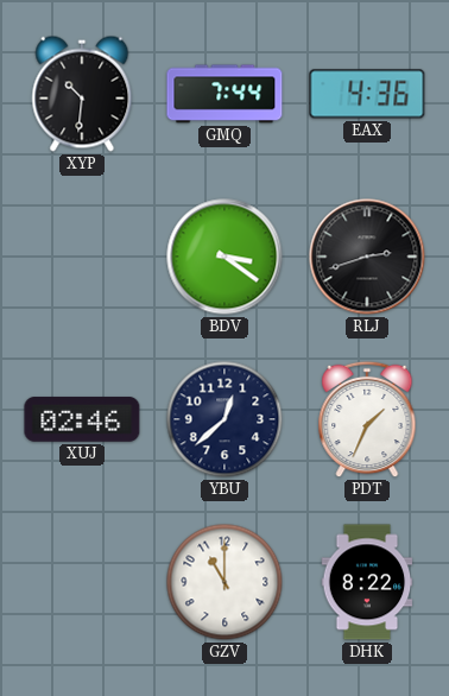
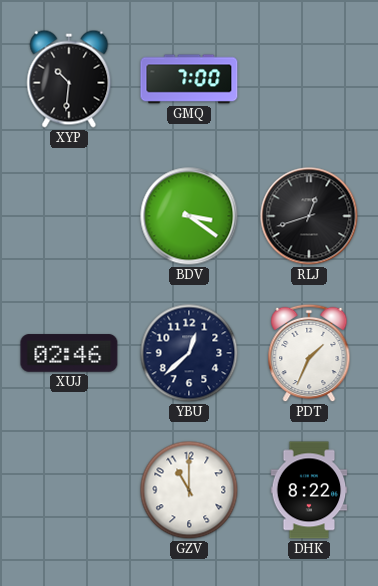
GMQ: 7:44 -> 7:00
EAX: 4:36 -> none
RLJ: 2:42 -> 12:42
